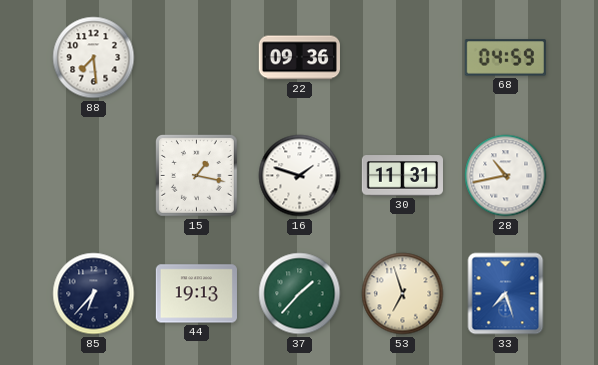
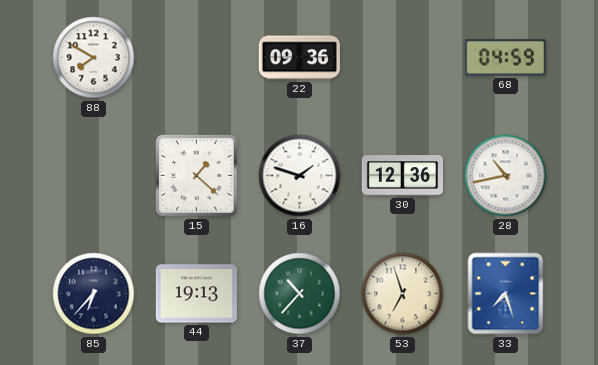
88: 7:29 -> 7:50
15: 1:17 -> 1:22
30: 11:31 -> 12:36
37: 1:37 -> 10:37
